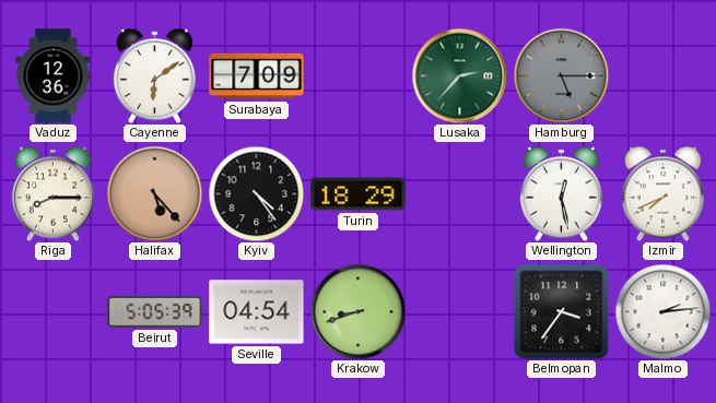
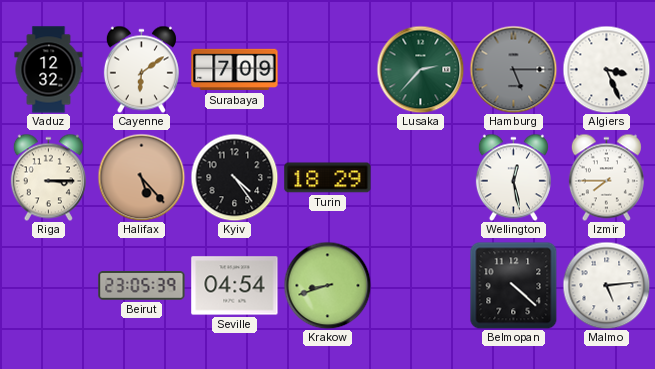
Vaduz: 12:36 -> 12:32
Algiers: none -> 3:26
Riga: 8:15 -> 3:15
Izmir: 7:41 -> 7:45
Beirut: 5:05 -> 23:05
Belmopan: 3:36 -> 4:22
Malmo: 2:14 -> 5:14
